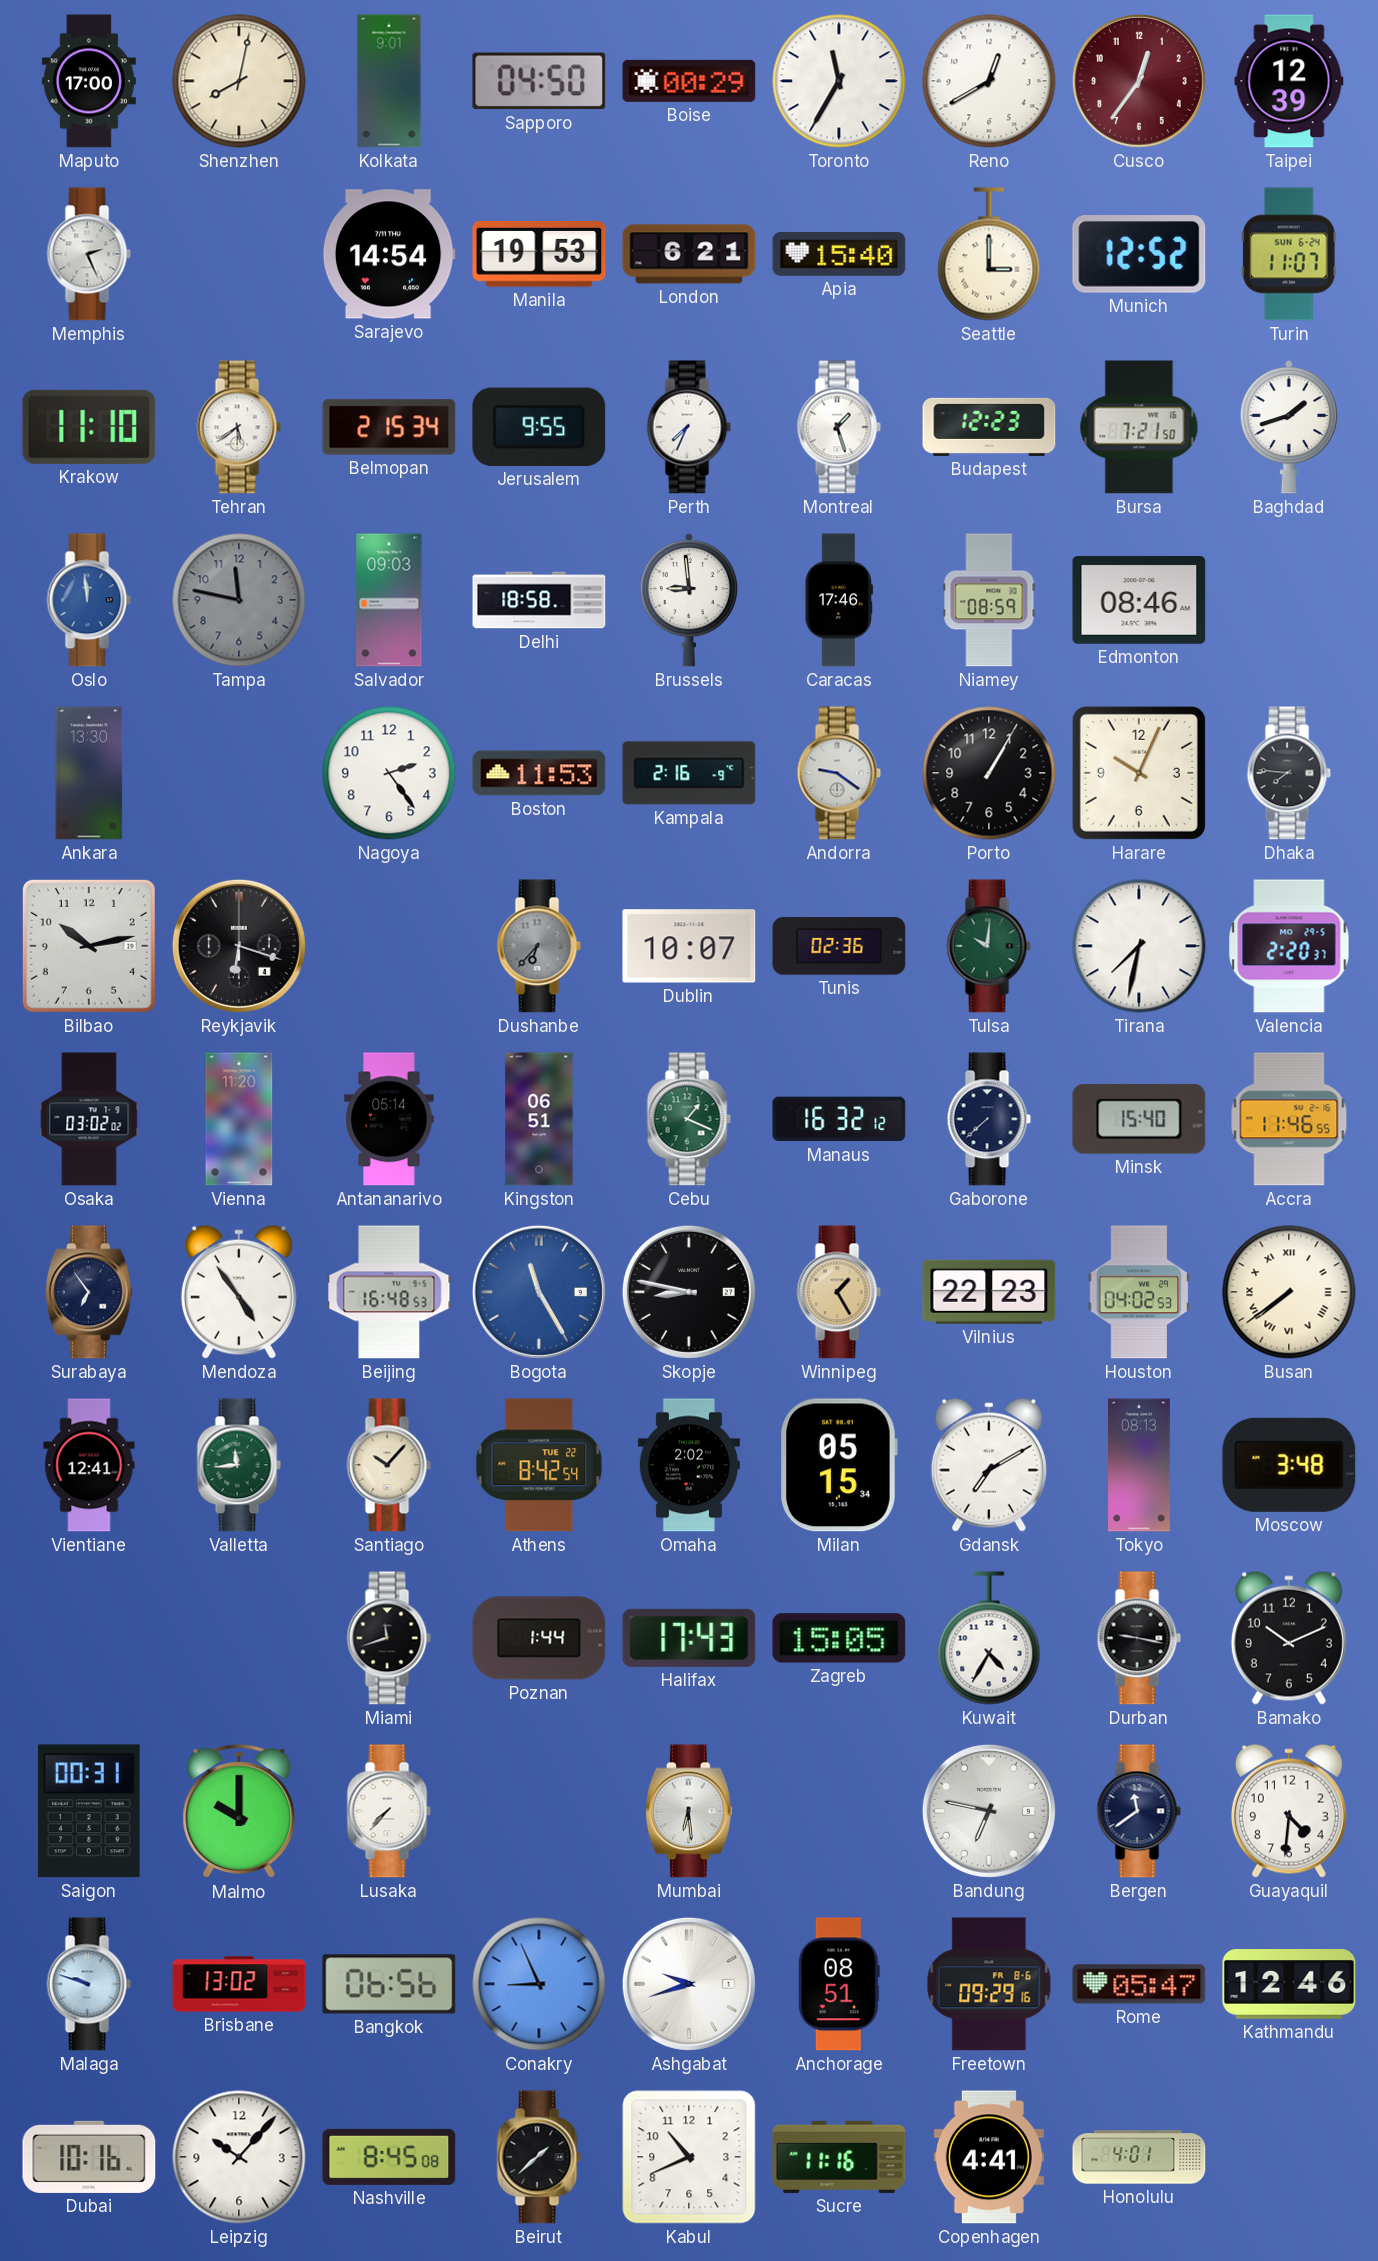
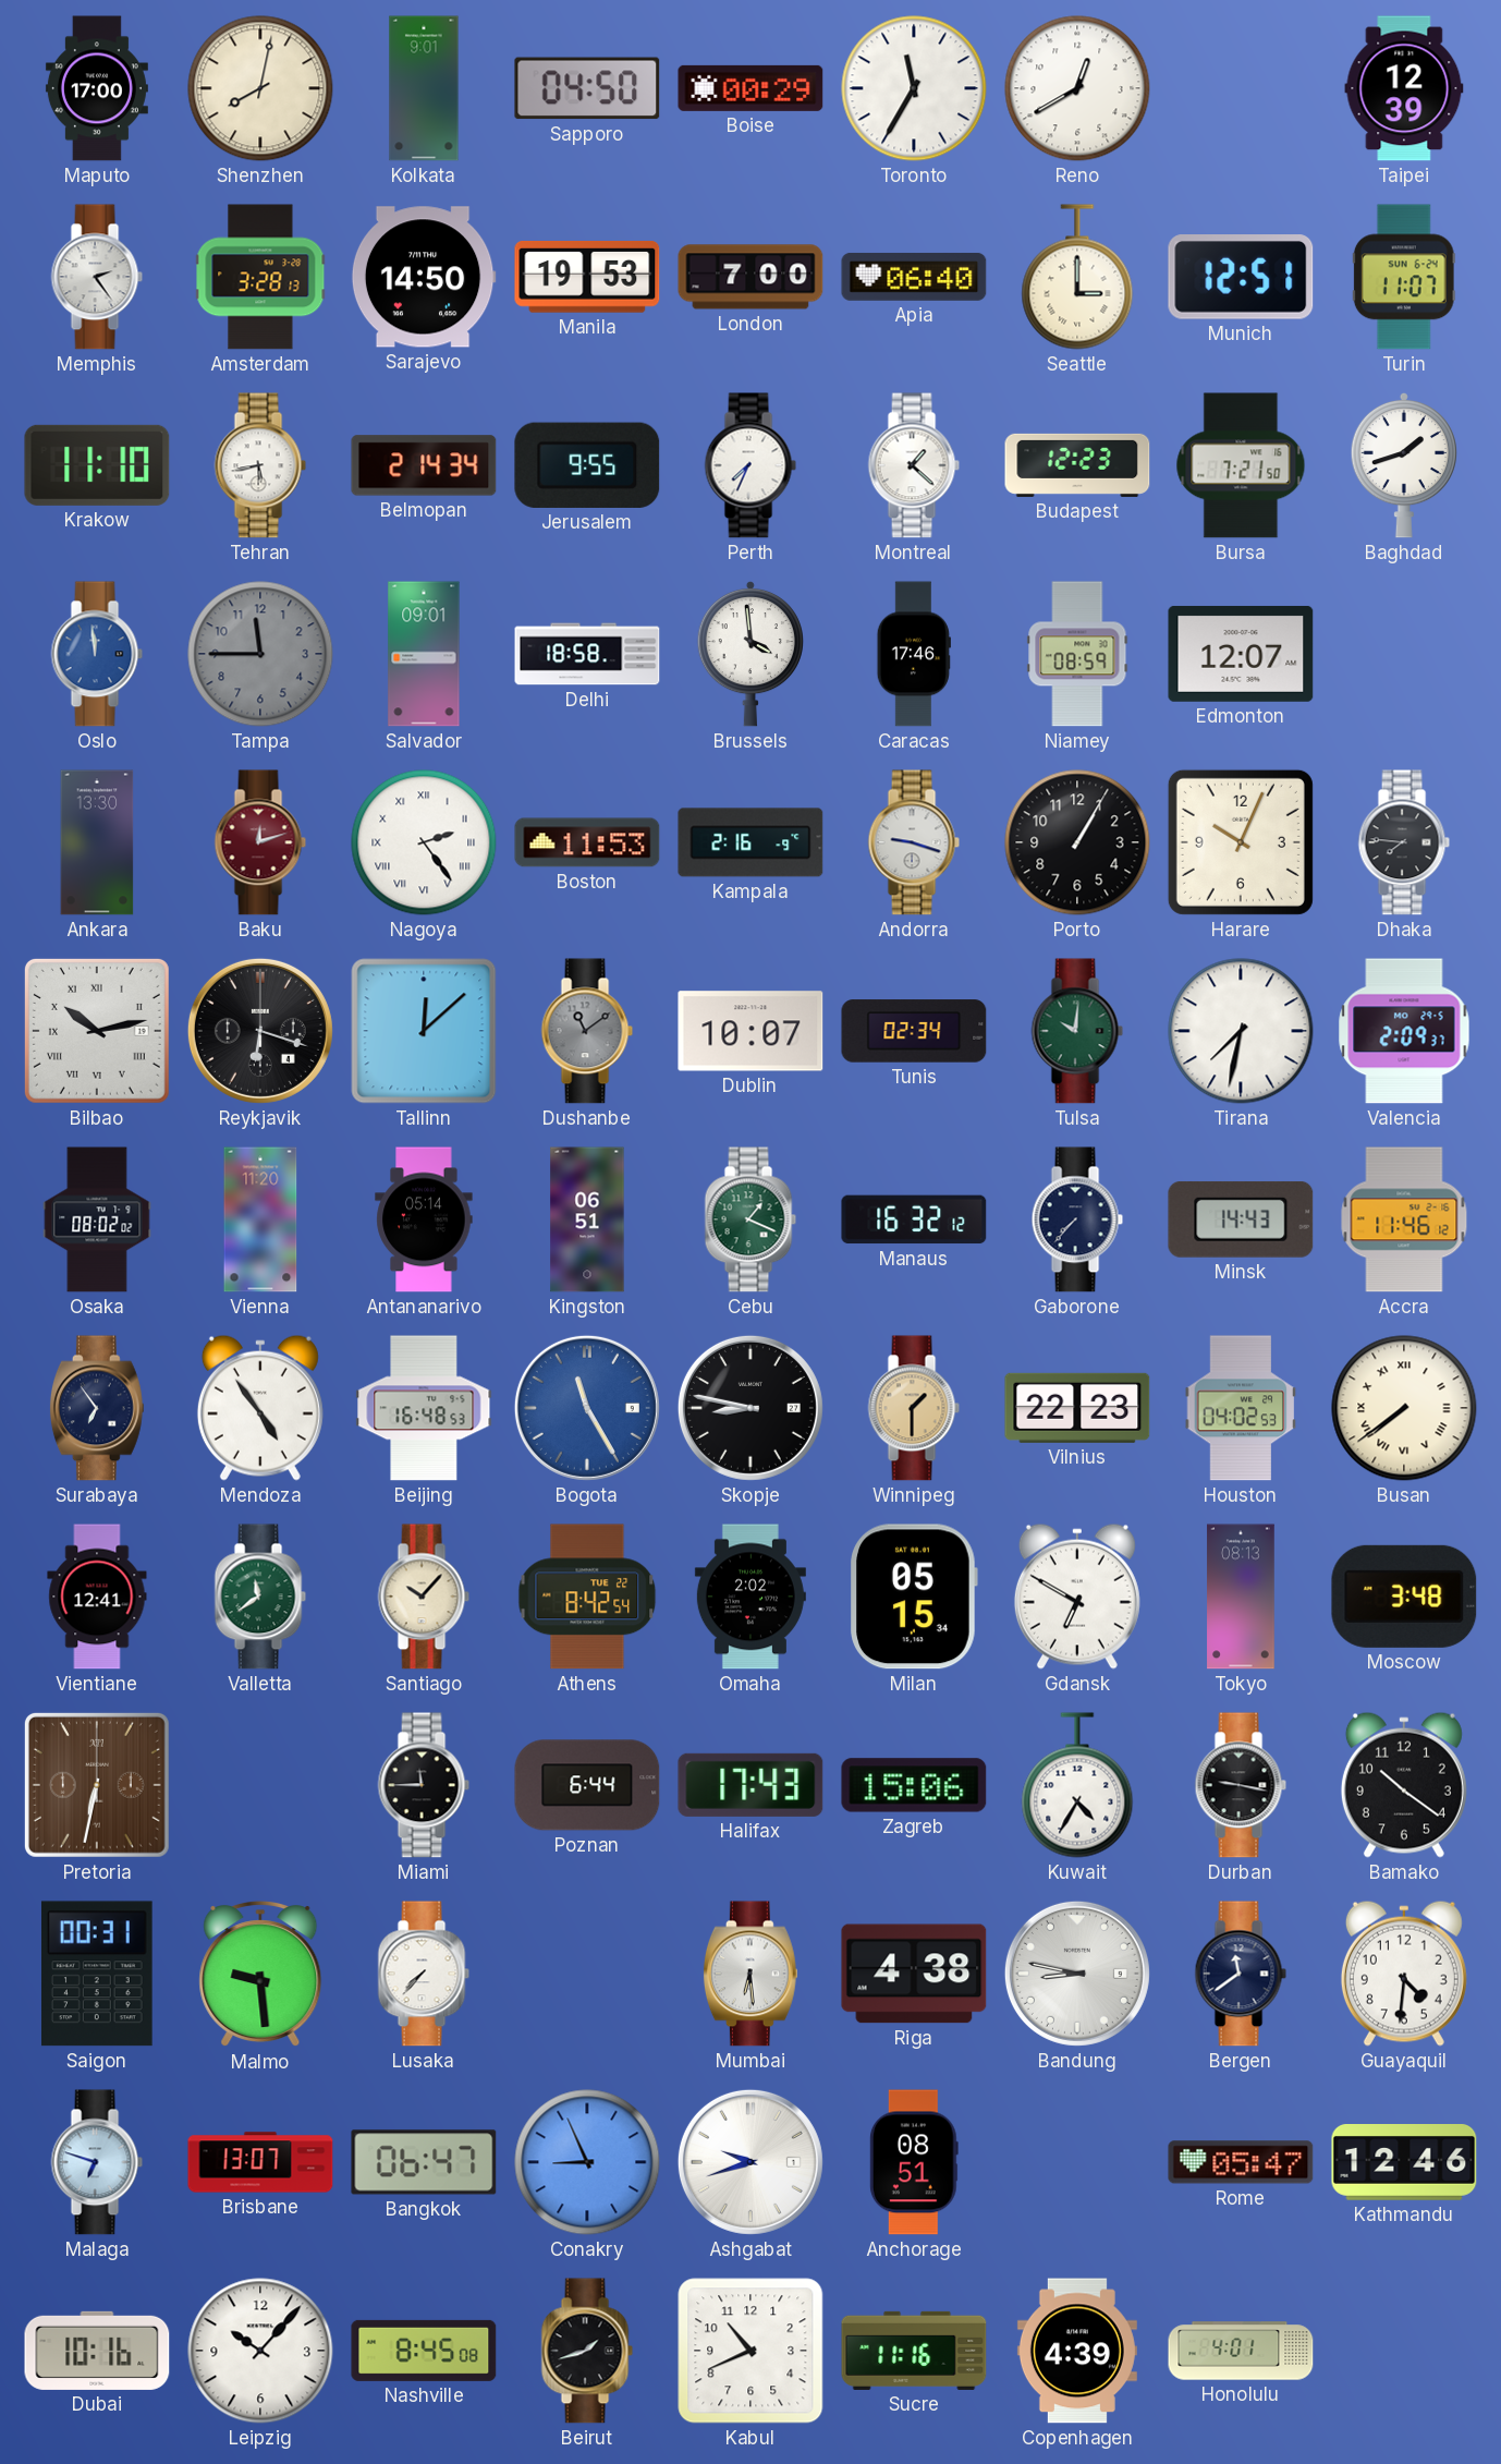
Cusco: 12:36 -> none
Memphis: 2:26 -> 2:24
Amsterdam: none -> 3:28
Sarajevo: 14:54 -> 14:50
London: 6:21 -> 7:00
Apia: 15:40 -> 06:40
Munich: 12:52 -> 12:51
Tehran: 5:39 -> 5:43
Belmopan: 2:15 -> 2:14
Montreal: 1:27 -> 1:22
Tampa: 11:47 -> 11:45
Salvador: 09:03 -> 09:01
Brussels: 8:59 -> 3:59
Edmonton: 08:46 -> 12:07
Baku: none -> 12:12
Nagoya numerals: Arabic -> Roman
Andorra: 9:21 -> 9:18
Bilbao numerals: Arabic -> Roman
Tallinn: none -> 12:08
Dushanbe: 6:37 -> 11:09
Tunis: 02:36 -> 02:34
Valencia: 2:20 -> 2:09
Osaka: 03:02 -> 08:02
Gaborone: 7:38 -> 7:37
Minsk: 15:40 -> 14:43
Accra: 11:46:55 -> 11:46:12
Winnipeg: 1:25 -> 1:30
Valletta: 11:44 -> 11:39
Gdansk: 7:10 -> 6:50
Pretoria: none -> 6:32
Miami: 11:42 -> 11:45
Poznan: 1:44 -> 6:44
Zagreb: 15:05 -> 15:06
Bamako: 10:11 -> 10:21
Malmo: 10:00 -> 9:29
Riga: none -> 4:38
Bandung: 6:47 -> 8:47
Malaga: 9:48 -> 6:48
Brisbane: 13:02 -> 13:07
Bangkok: 06:56 -> 06:47
Freetown: 09:29 -> none
Beirut: 1:38 -> 1:42
Copenhagen: 4:41 -> 4:39
